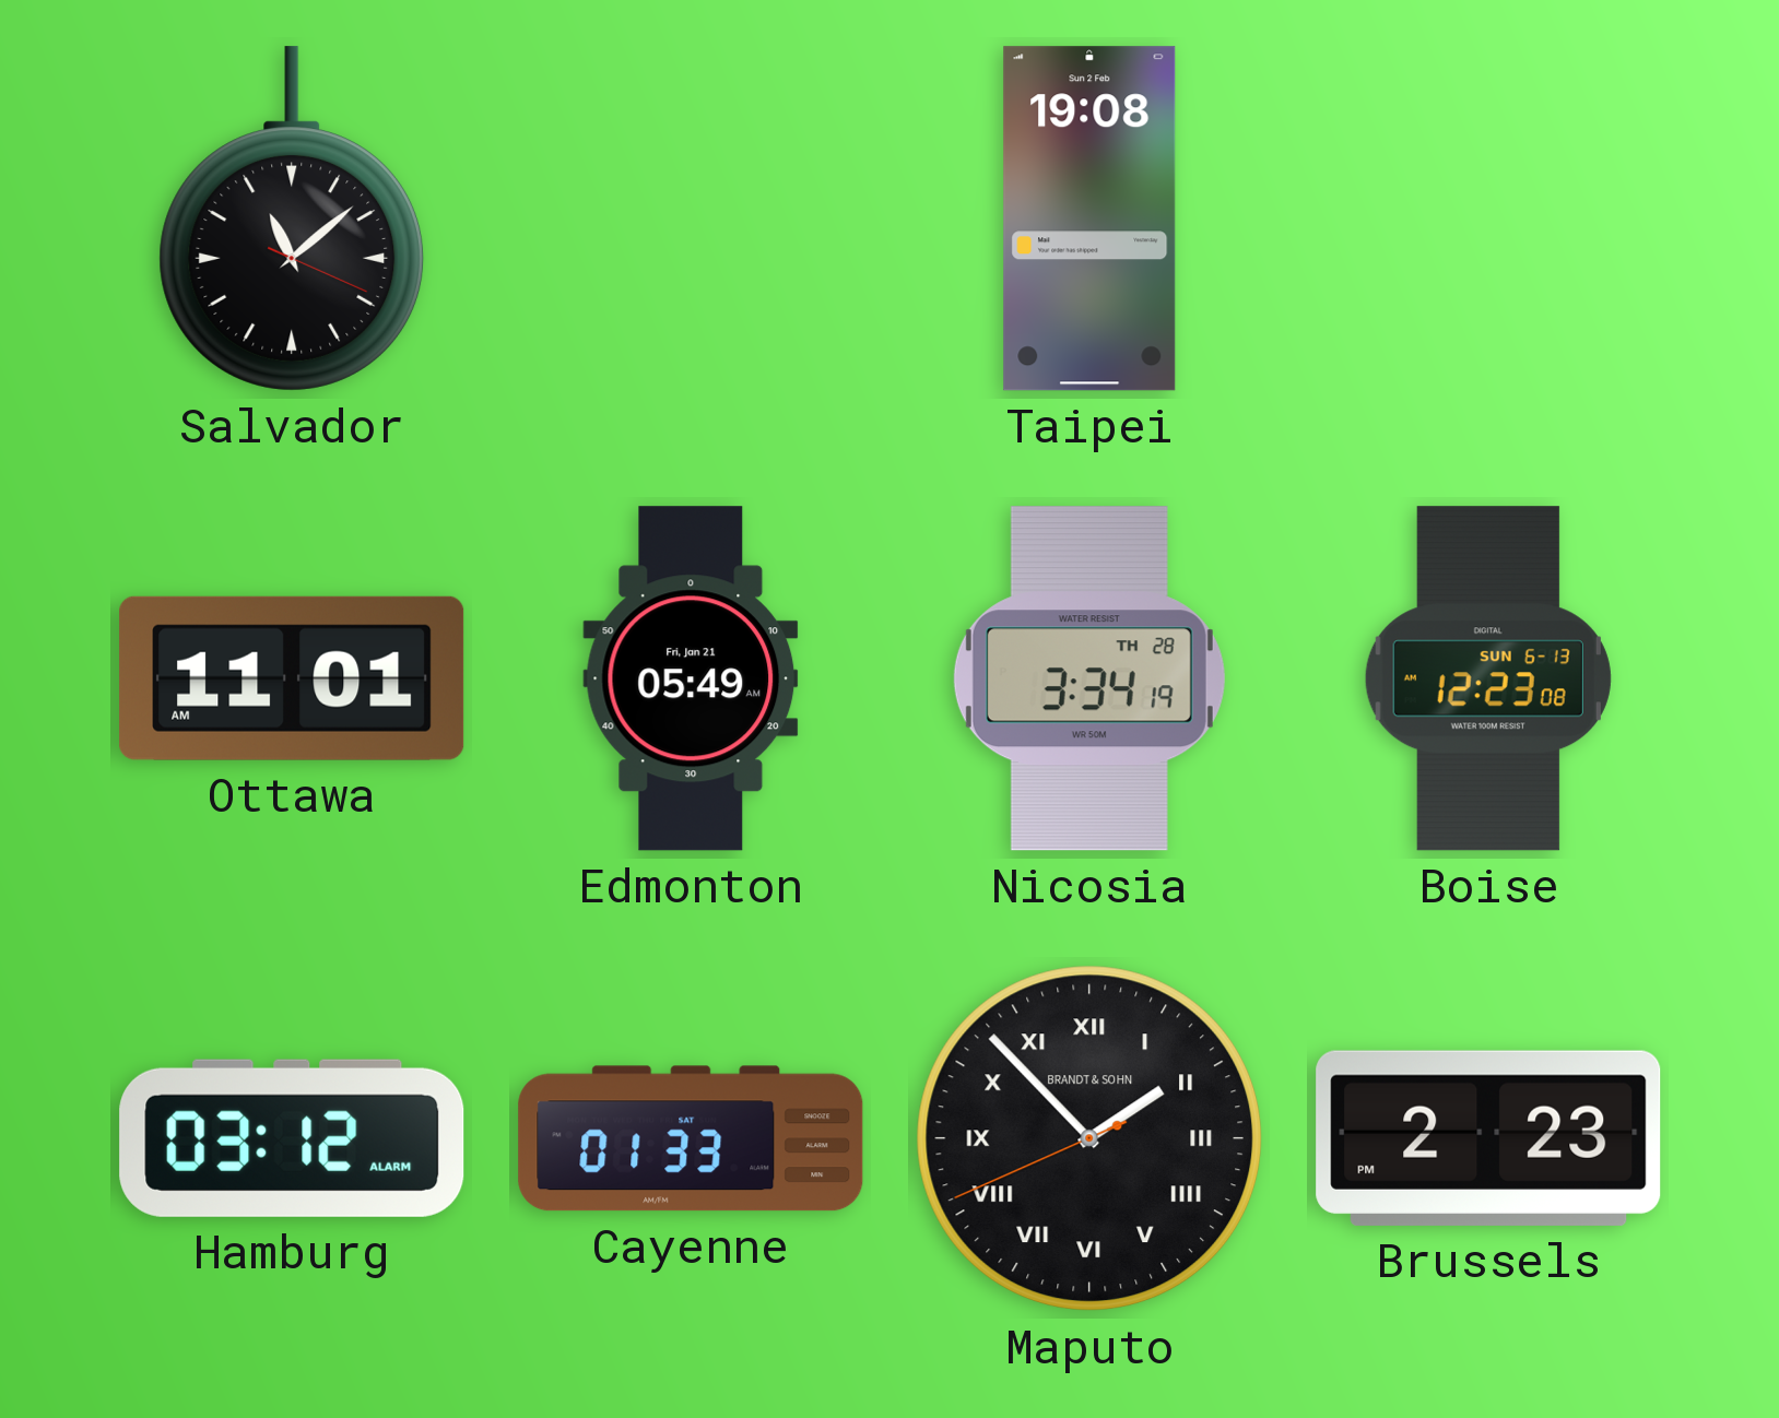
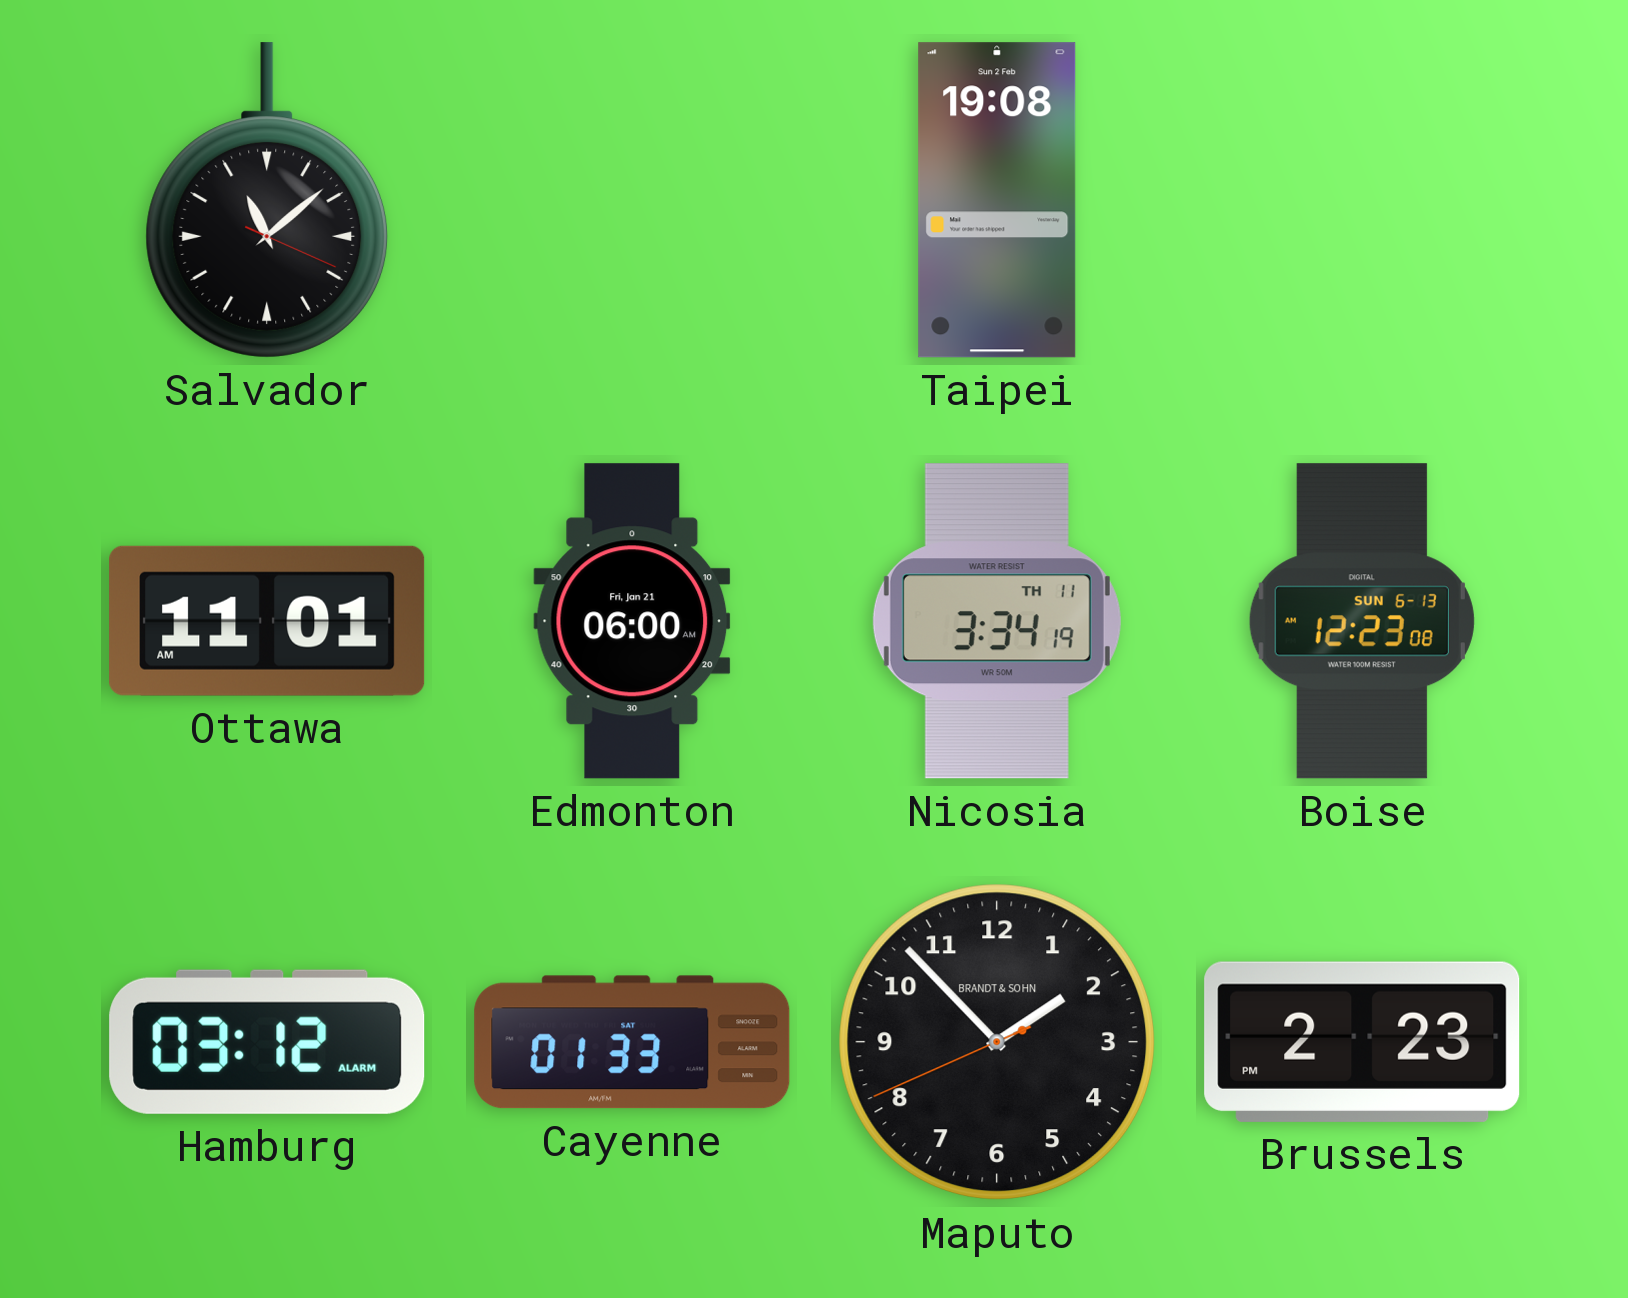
Edmonton: 05:49 -> 06:00
Nicosia date: TH 28 -> TH 11
Maputo numerals: Roman -> Arabic
